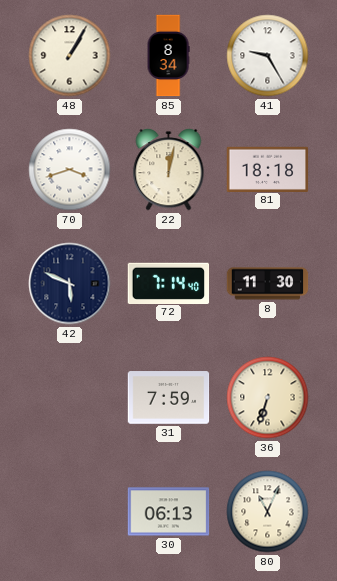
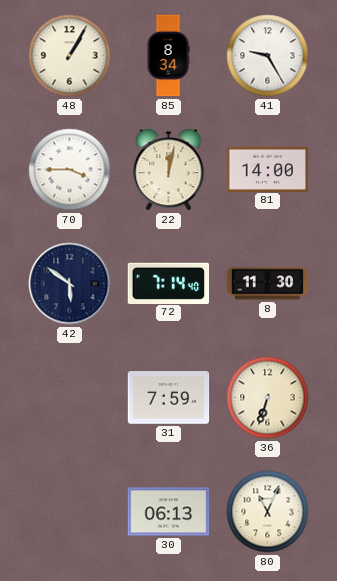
70: 3:42 -> 3:45
81: 18:18 -> 14:00
42: 5:49 -> 5:51
